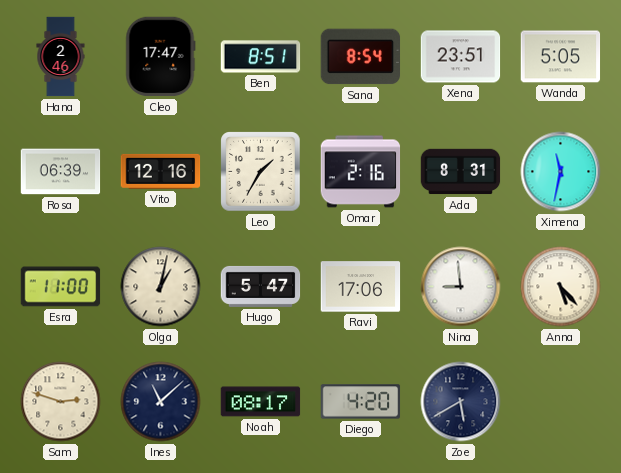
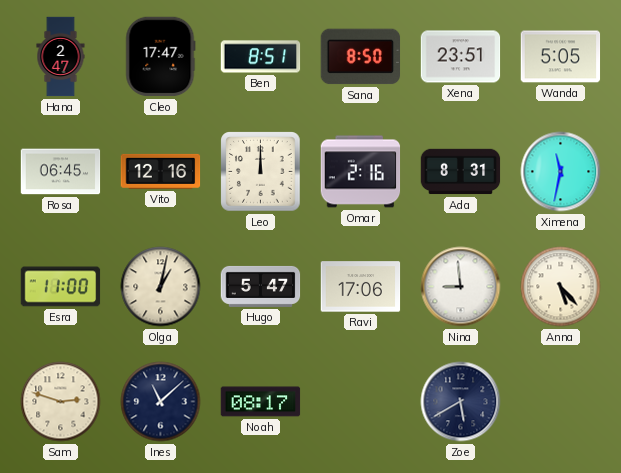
Hana: 2:46 -> 2:47
Sana: 8:54 -> 8:50
Rosa: 06:39 -> 06:45
Leo: 1:35 -> 12:00
Diego: 4:20 -> none
